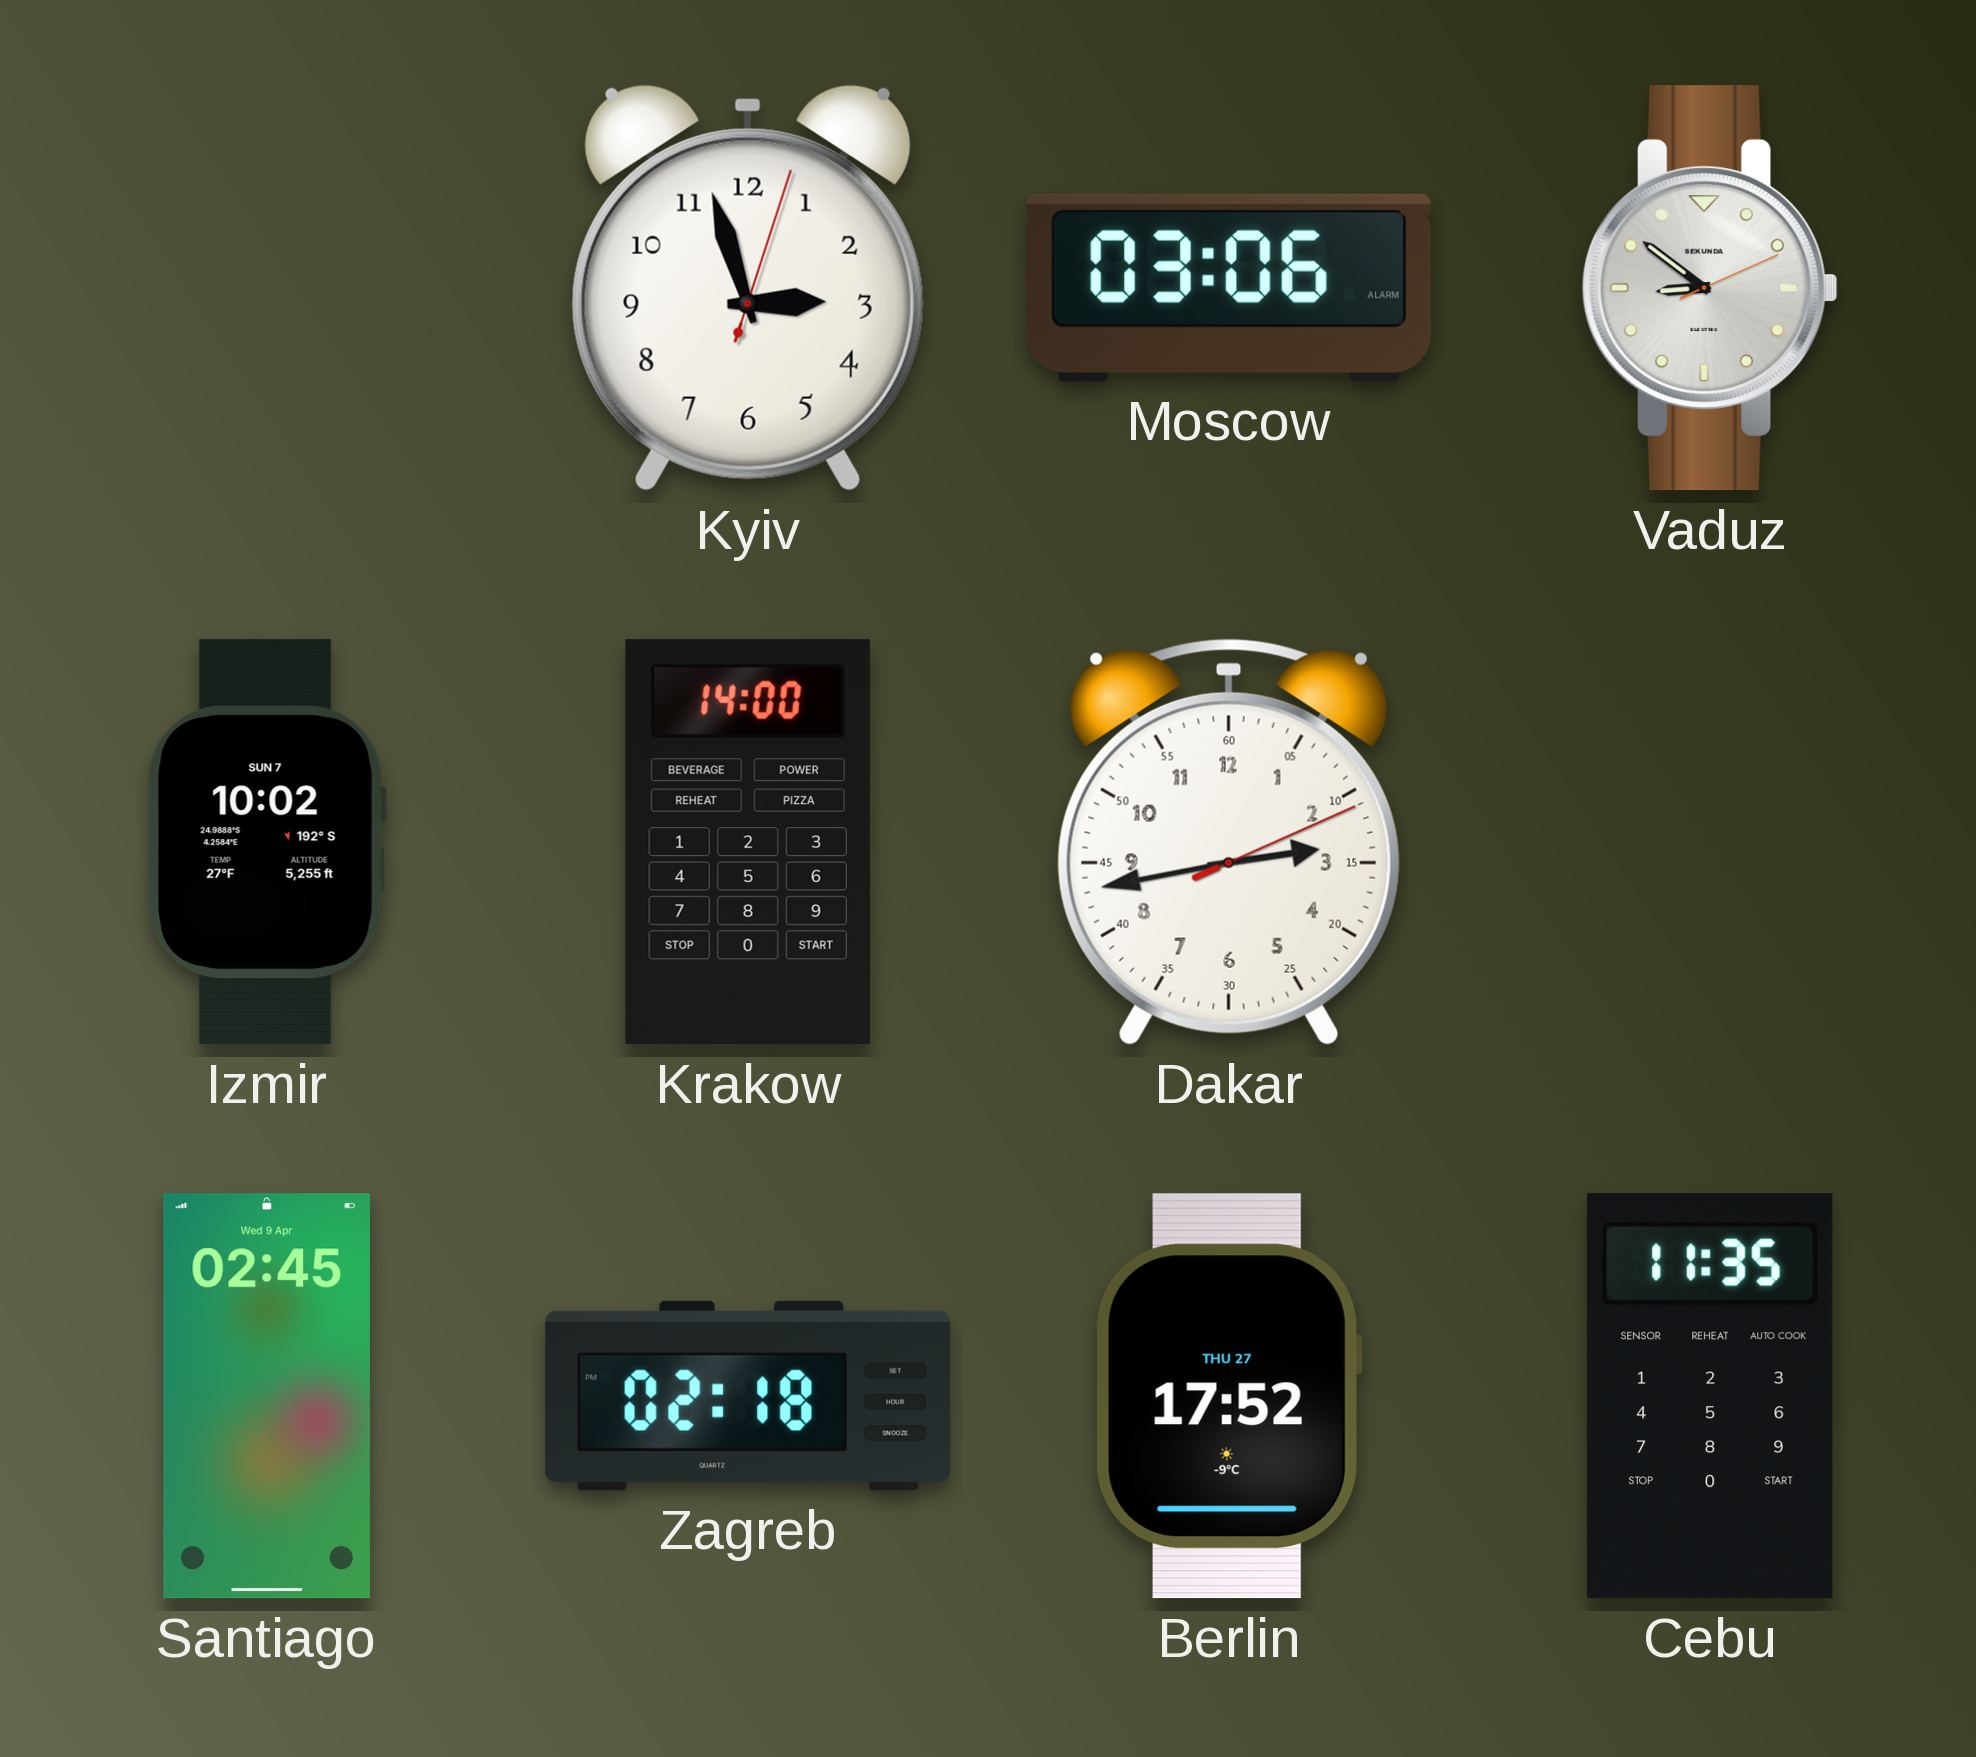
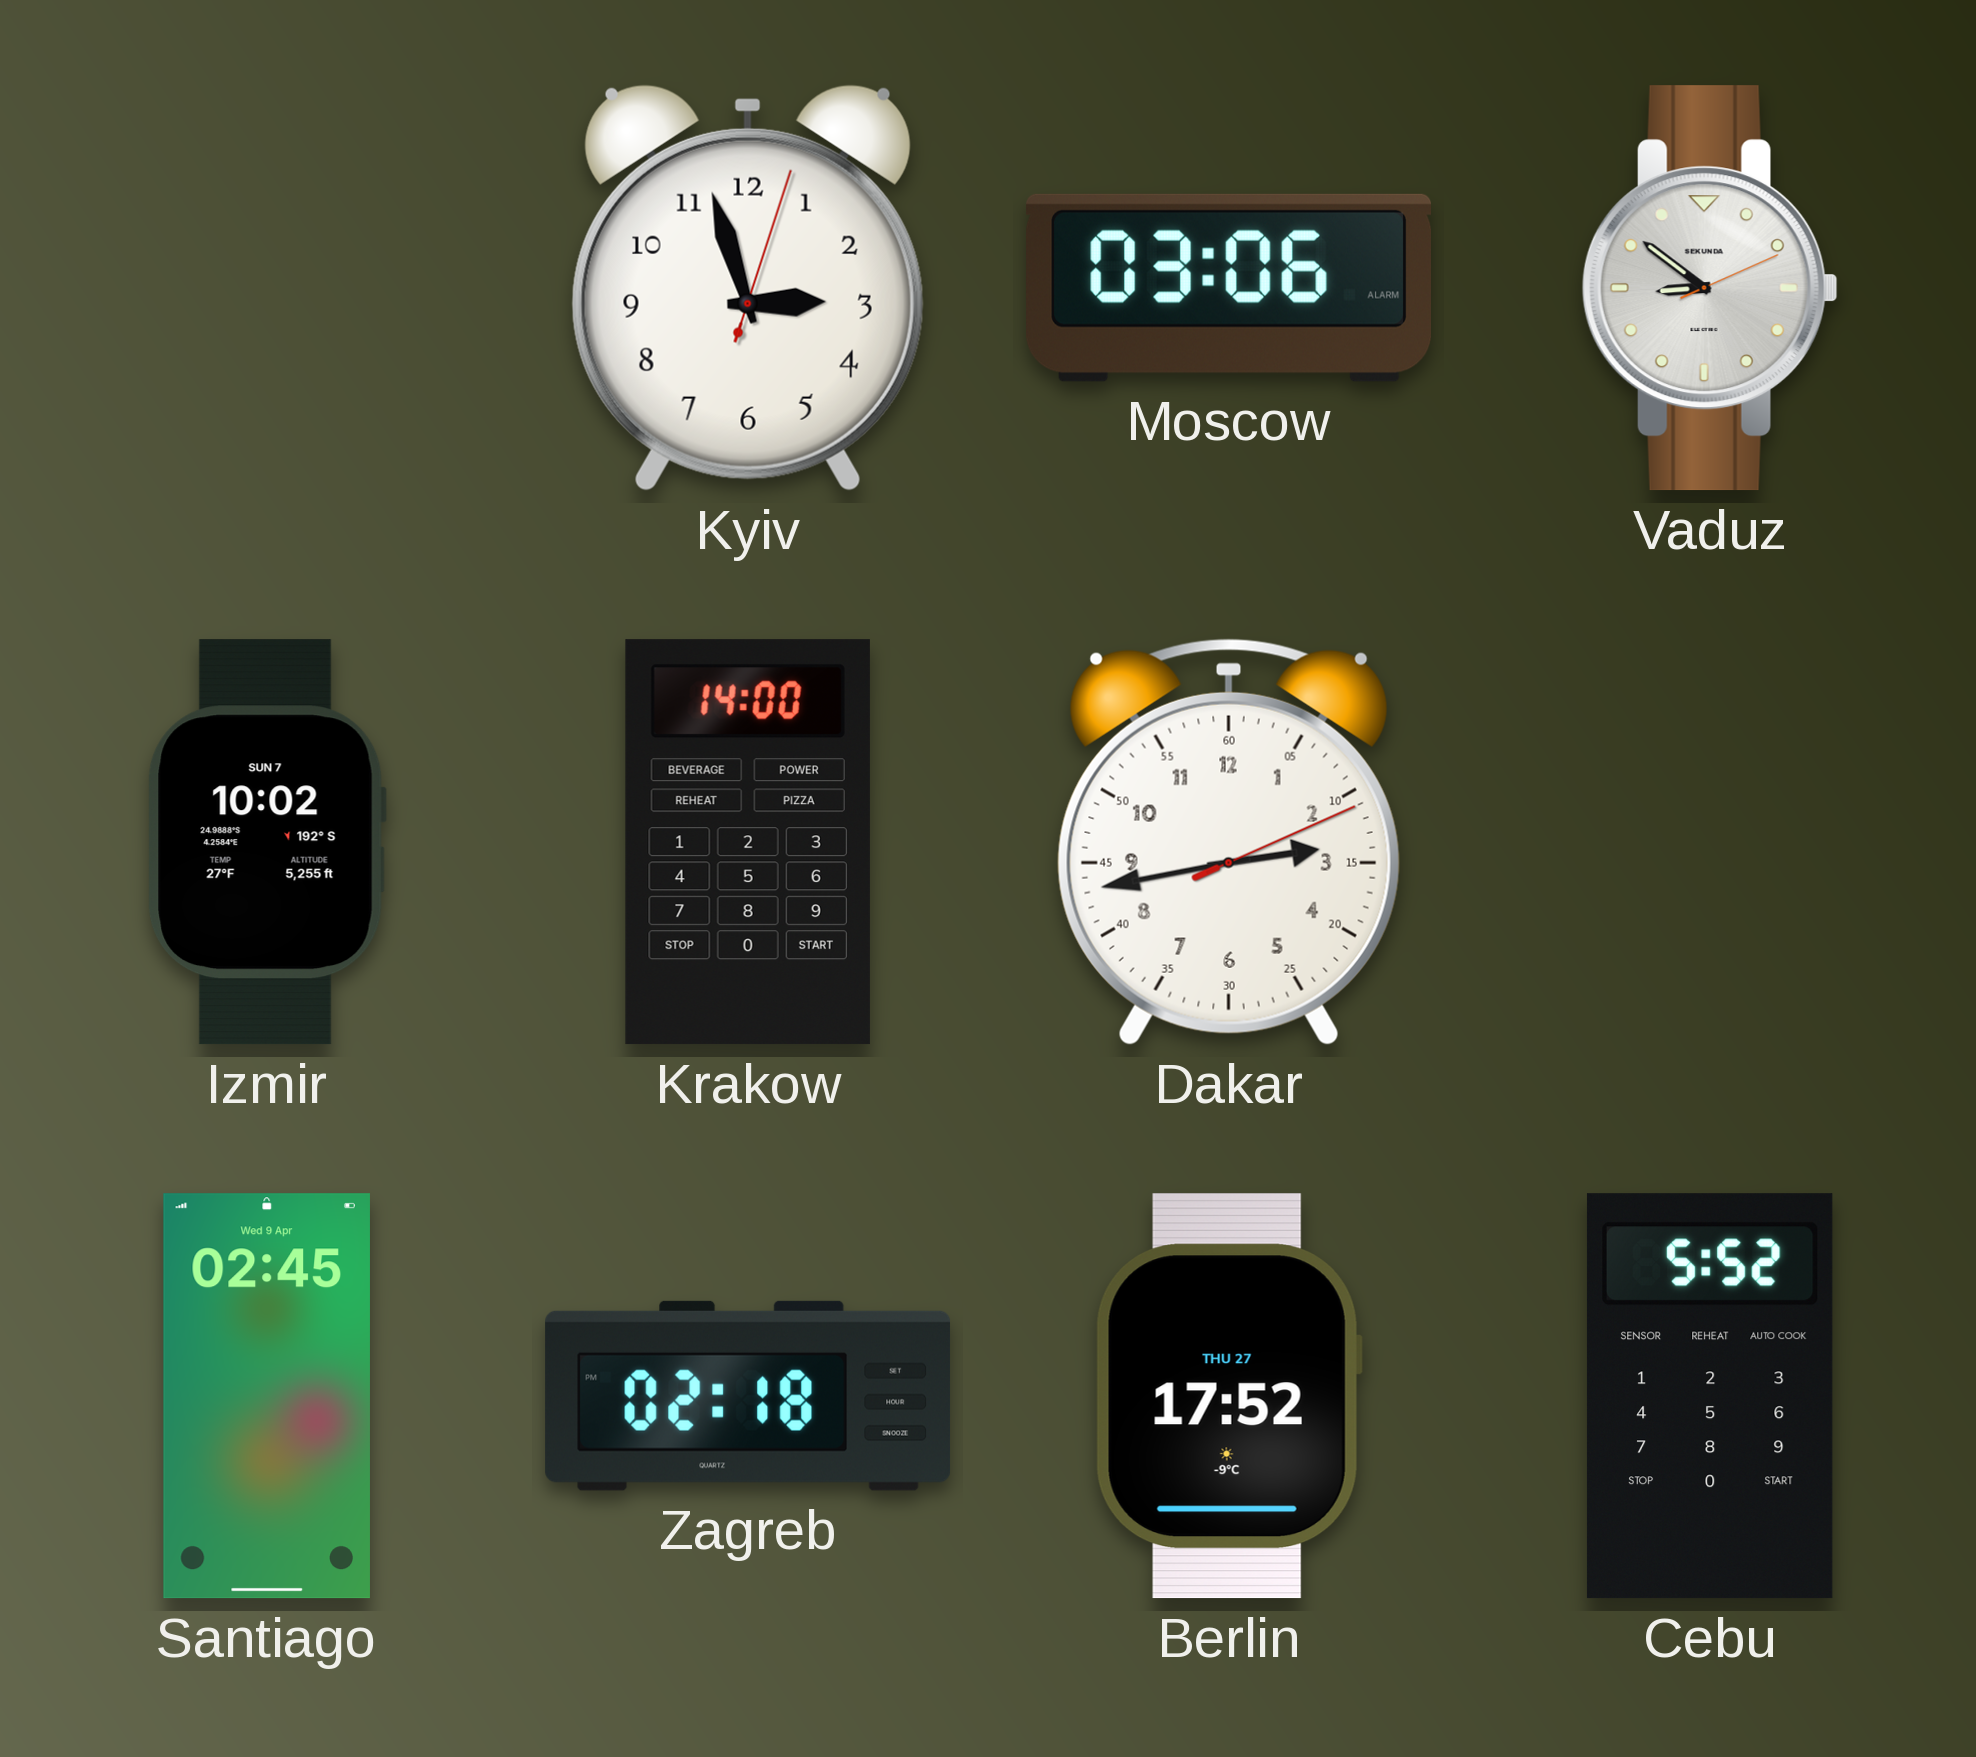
Cebu: 11:35 -> 5:52
